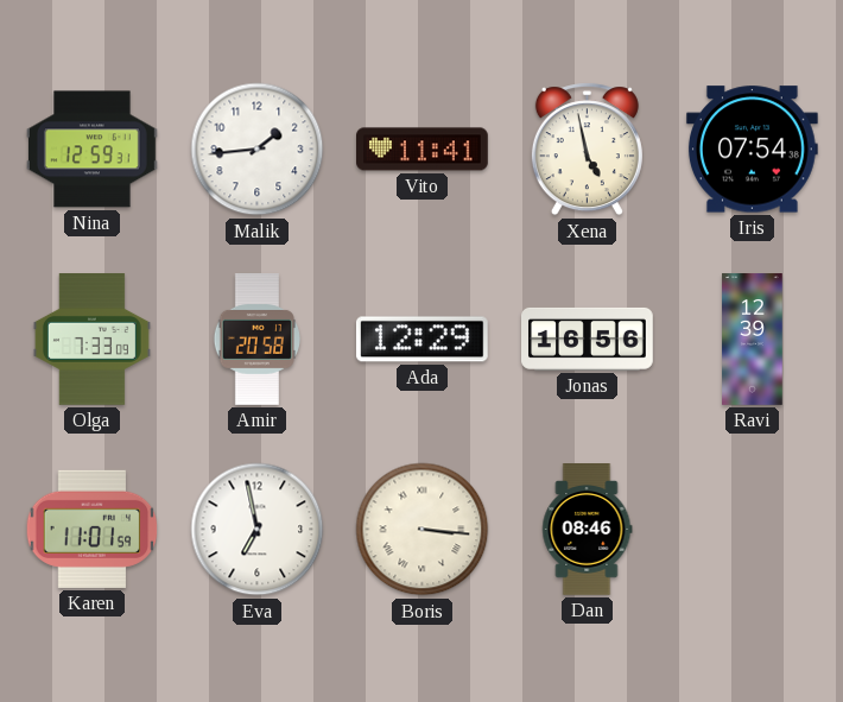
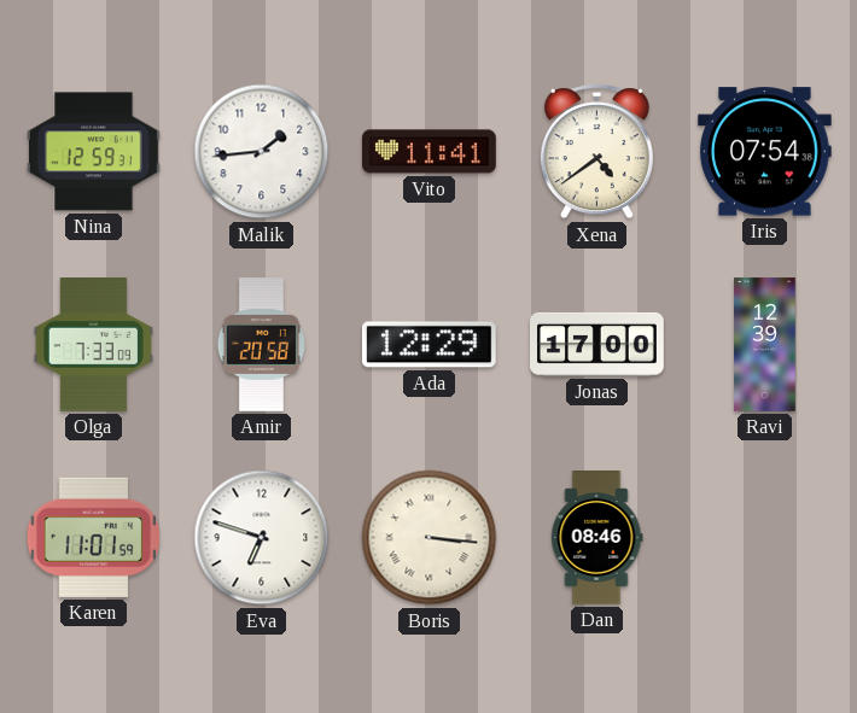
Xena: 4:58 -> 4:39
Jonas: 16:56 -> 17:00
Eva: 6:58 -> 6:48
